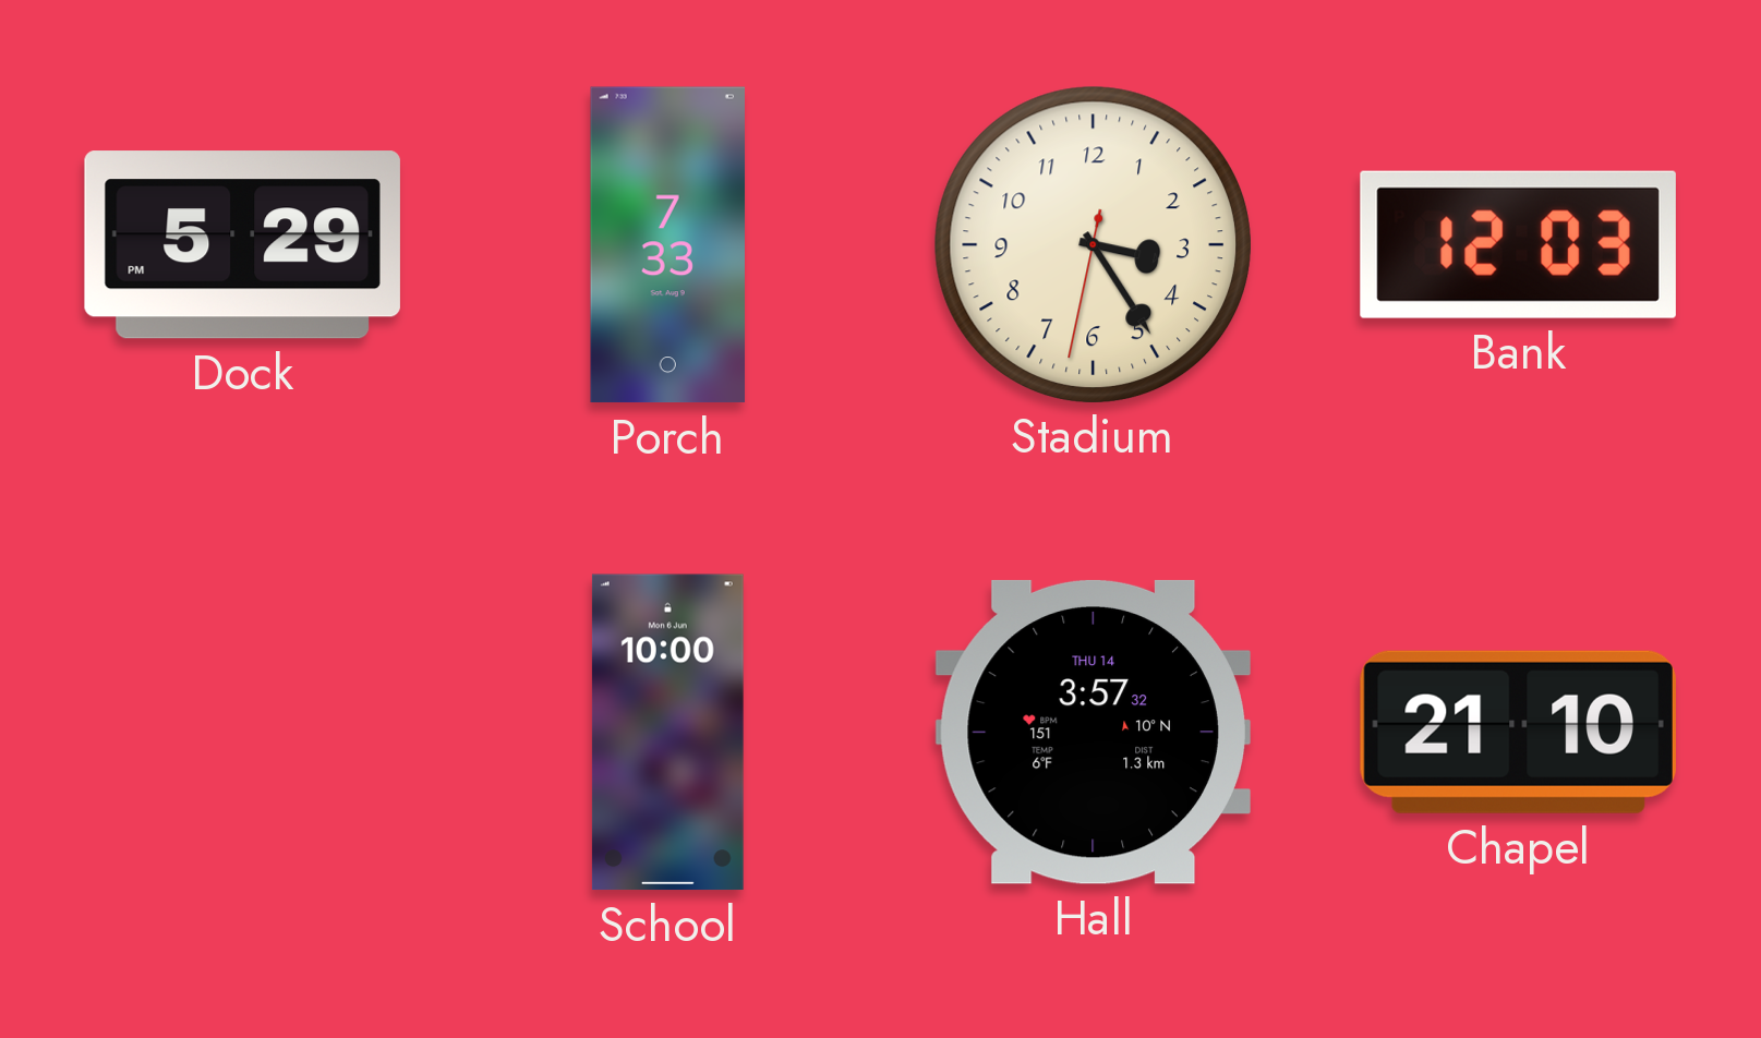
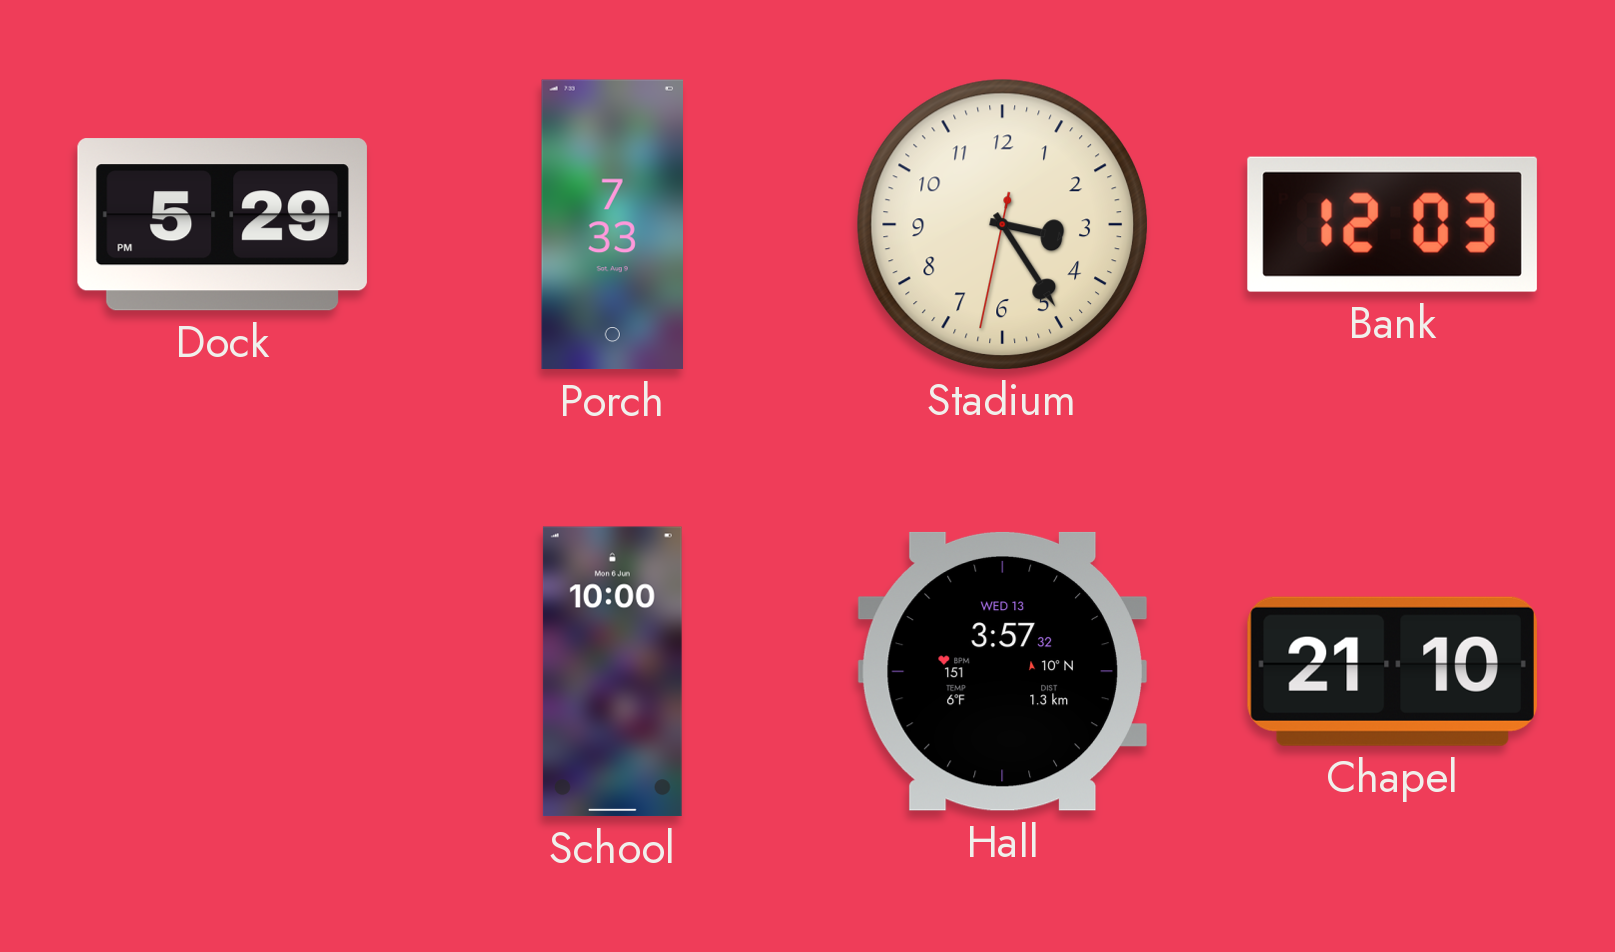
Hall date: THU 14 -> WED 13
